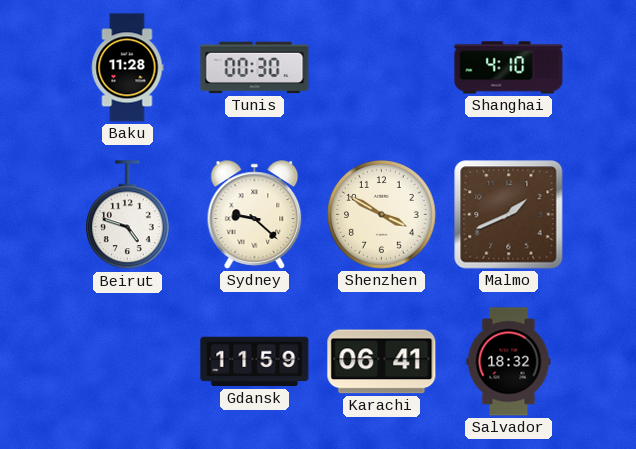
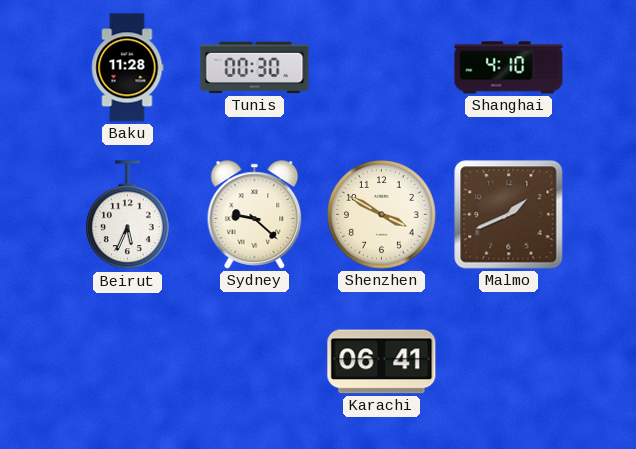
Beirut: 4:48 -> 5:34
Gdansk: 11:59 -> none
Salvador: 18:32 -> none
